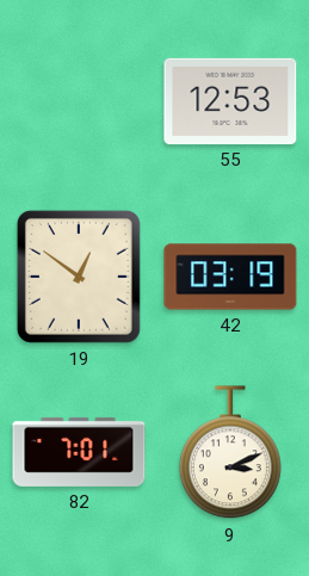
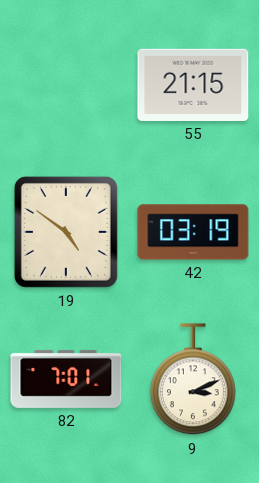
55: 12:53 -> 21:15
19: 12:51 -> 4:51
